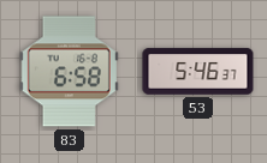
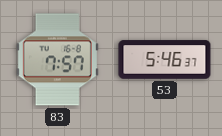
83: 6:58 -> 7:57
